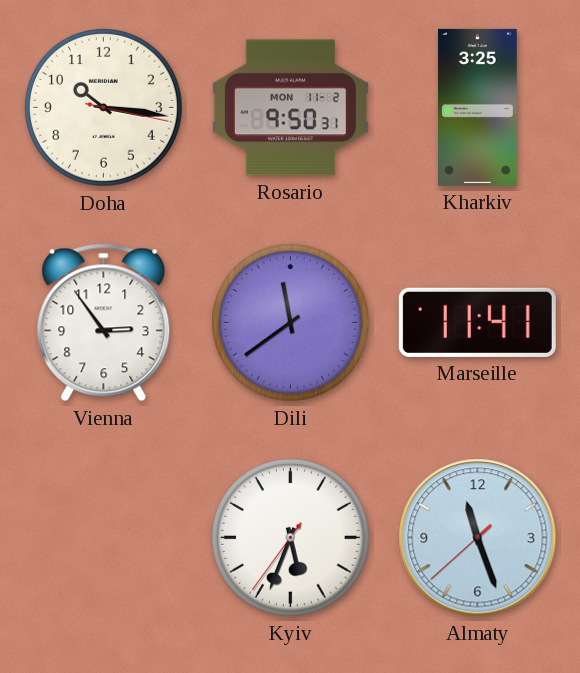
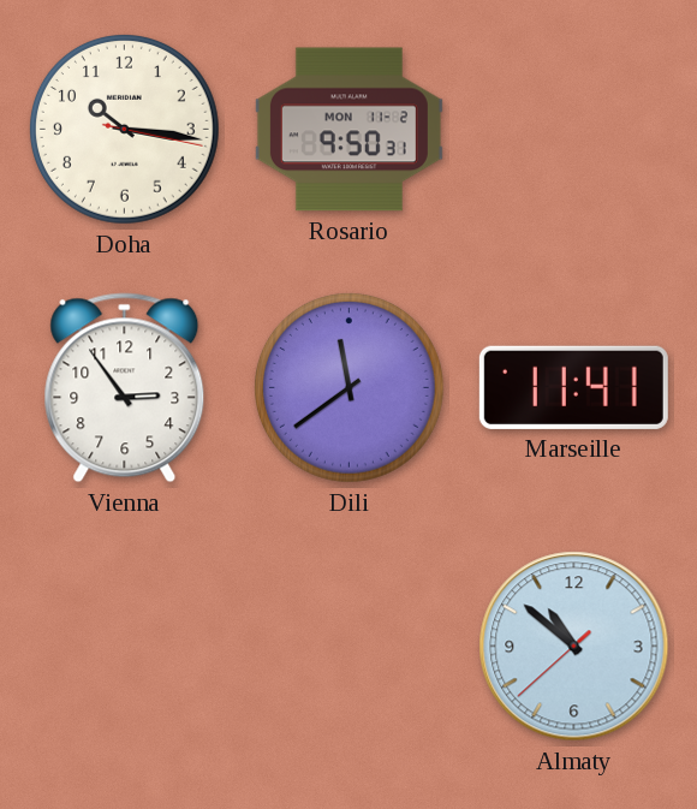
Kharkiv: 3:25 -> none
Kyiv: 5:33 -> none
Almaty: 11:26 -> 10:51
